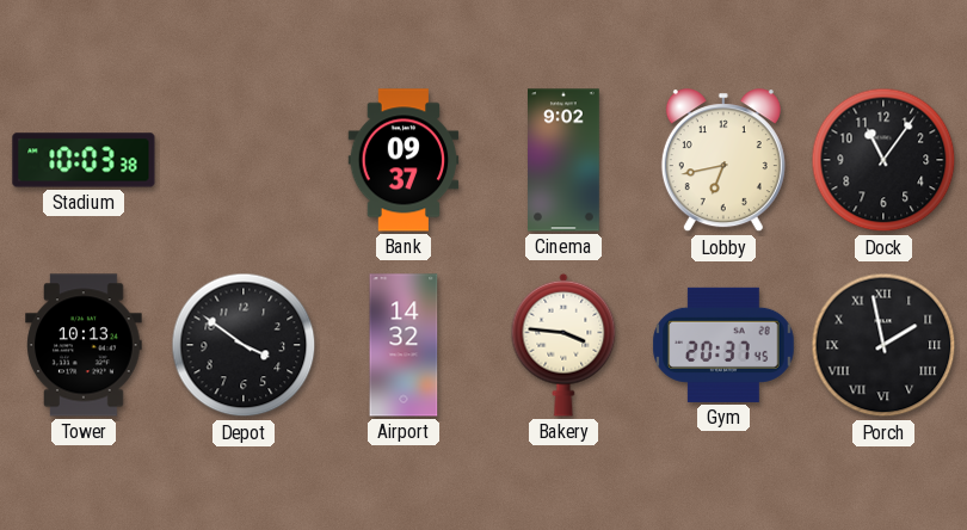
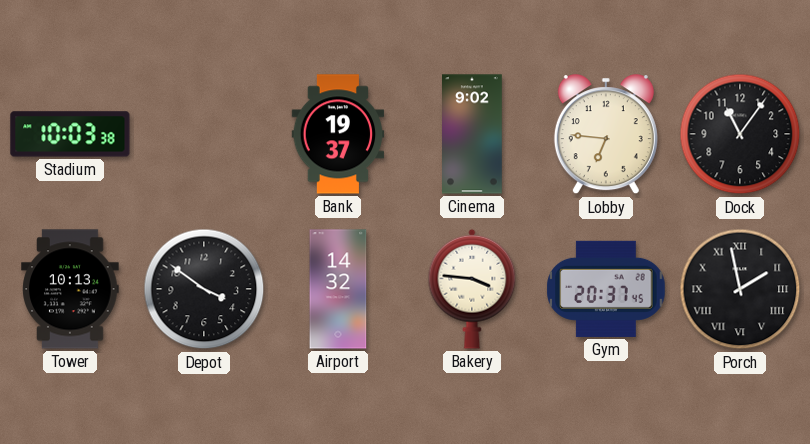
Bank: 09:37 -> 19:37
Lobby: 6:43 -> 6:46
